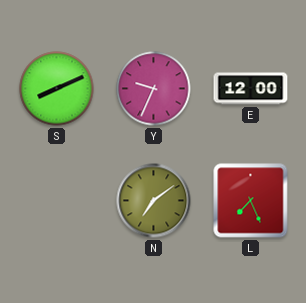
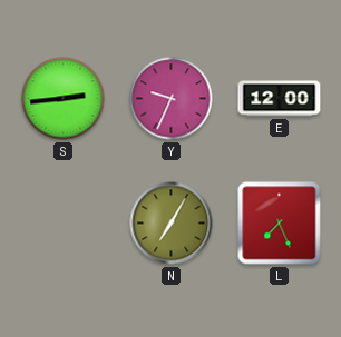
S: 8:11 -> 2:44
N: 7:09 -> 7:05
